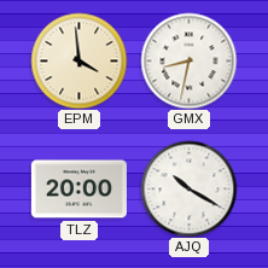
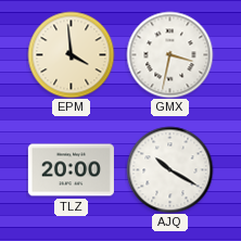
GMX: 8:32 -> 3:32
